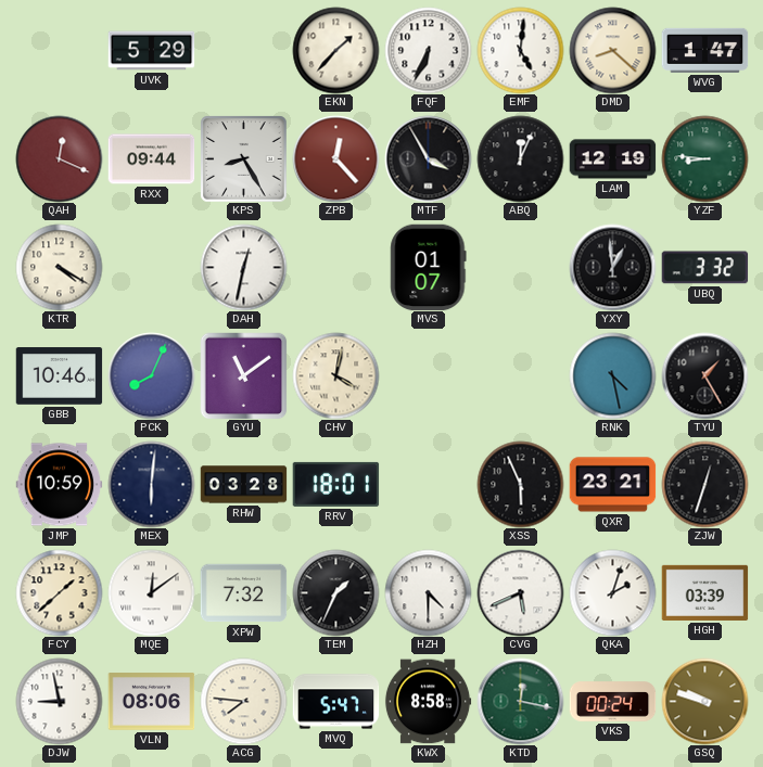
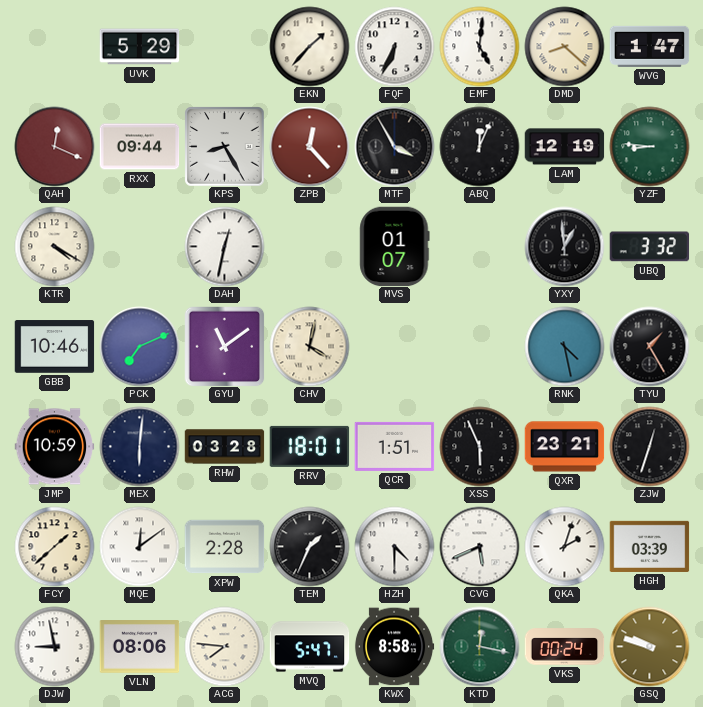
PCK: 8:04 -> 7:11
QCR: none -> 1:51
XPW: 7:32 -> 2:28
